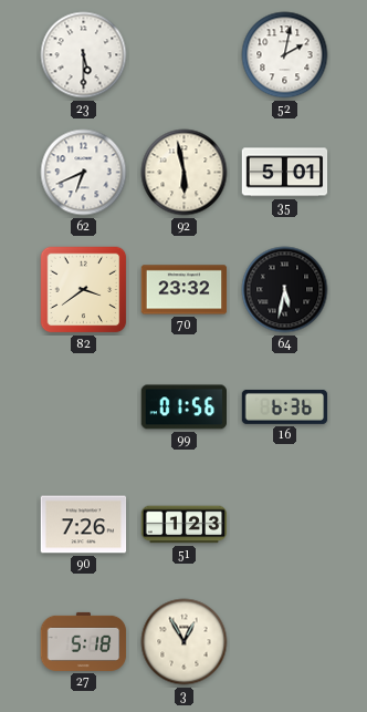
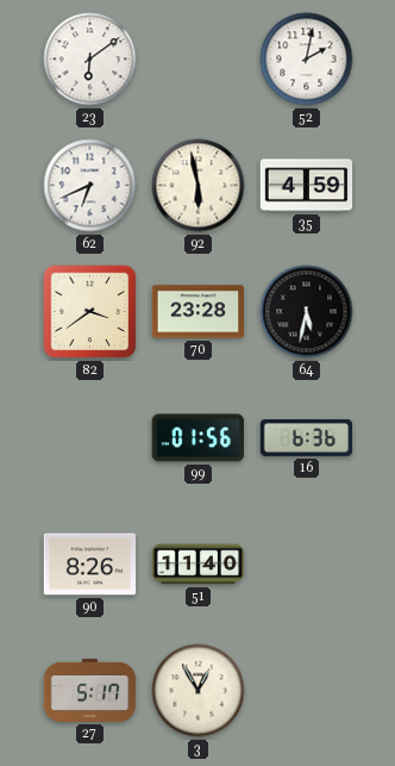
23: 5:30 -> 6:09
35: 5:01 -> 4:59
70: 23:32 -> 23:28
90: 7:26 -> 8:26
51: 1:23 -> 11:40
27: 5:18 -> 5:17
